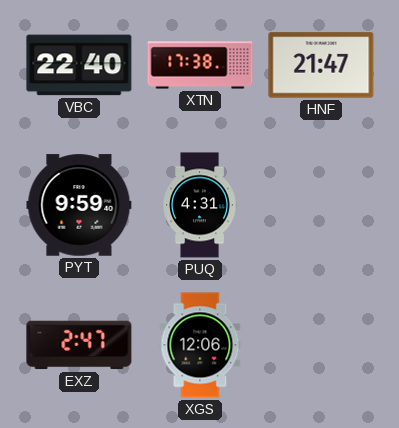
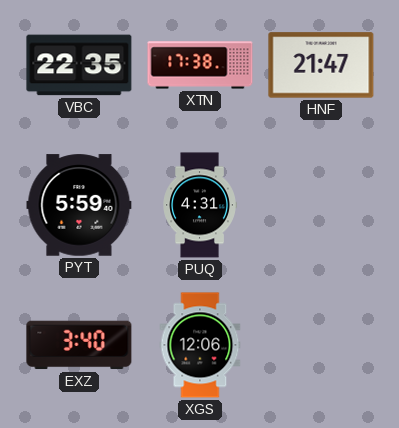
VBC: 22:40 -> 22:35
PYT: 9:59 -> 5:59
EXZ: 2:47 -> 3:40
